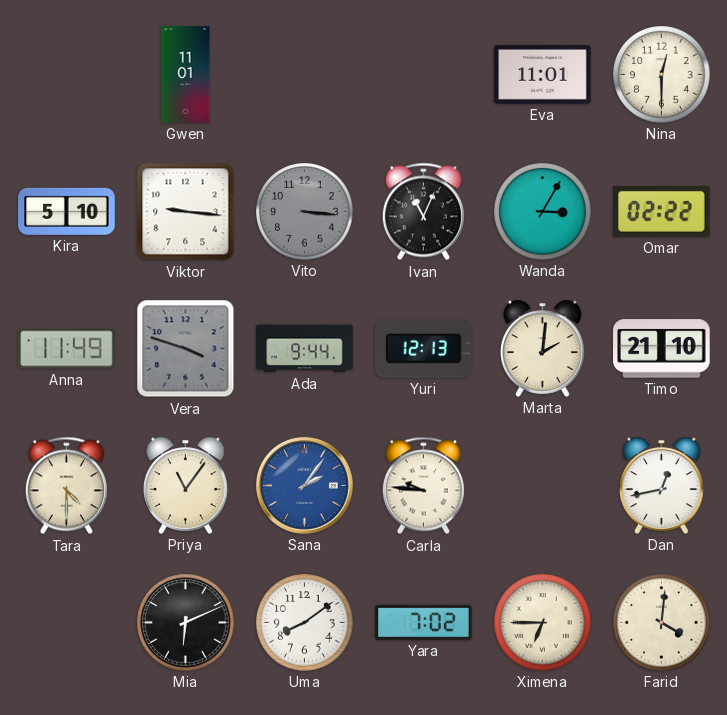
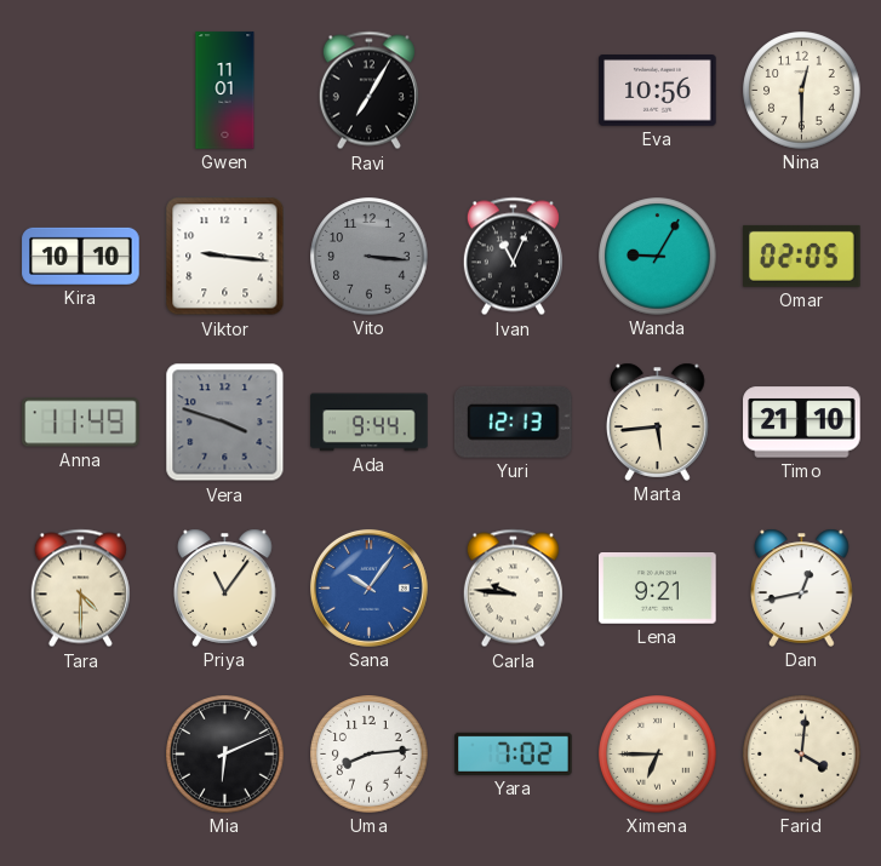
Ravi: none -> 7:05
Eva: 11:01 -> 10:56
Kira: 5:10 -> 10:10
Wanda: 3:05 -> 9:05
Omar: 02:22 -> 02:05
Marta: 2:01 -> 5:44
Sana: 2:06 -> 10:06
Lena: none -> 9:21
Uma: 8:09 -> 8:14
